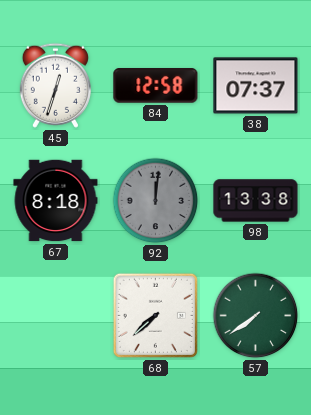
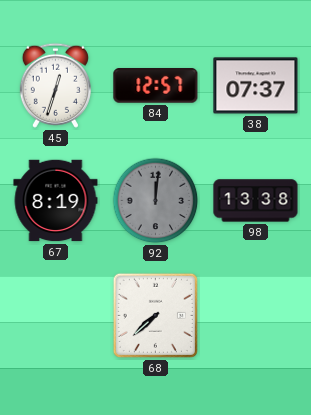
84: 12:58 -> 12:57
67: 8:18 -> 8:19
57: 7:39 -> none
